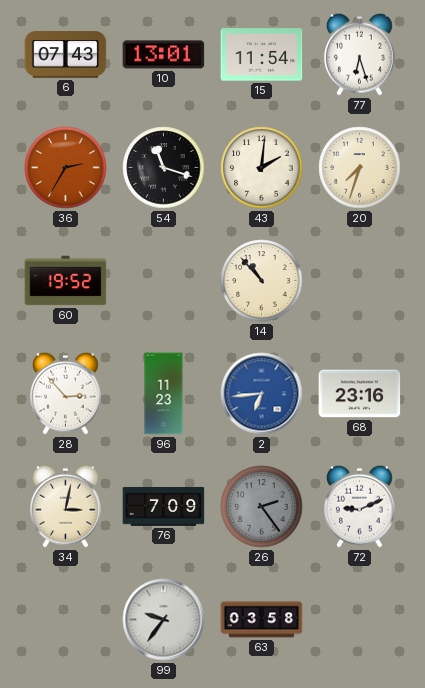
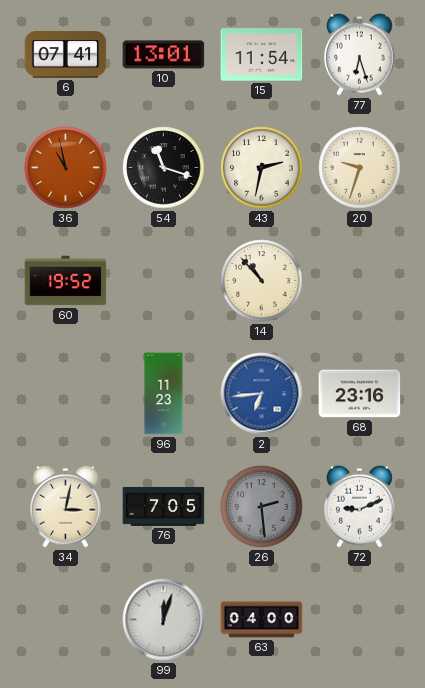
6: 07:43 -> 07:41
36: 2:35 -> 10:58
43: 2:01 -> 2:32
20: 7:33 -> 9:33
28: 2:53 -> none
76: 7:09 -> 7:05
26: 2:24 -> 2:29
99: 9:36 -> 12:03
63: 03:58 -> 04:00
